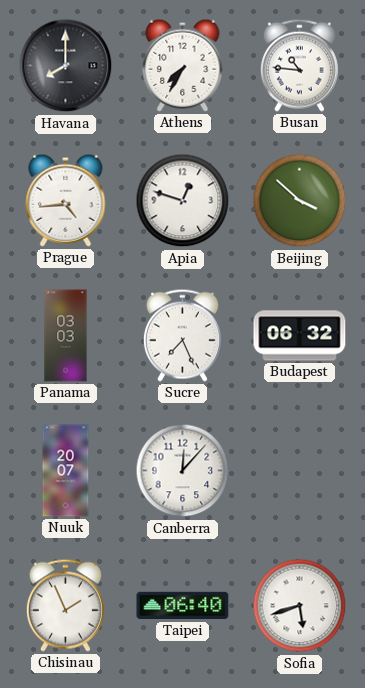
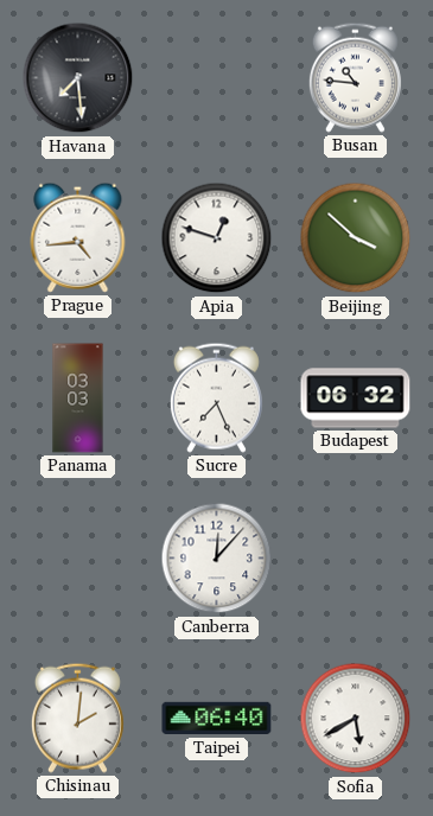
Havana: 8:00 -> 7:29
Athens: 7:35 -> none
Nuuk: 20:07 -> none
Chisinau: 1:56 -> 2:01
Sofia: 5:42 -> 5:40
